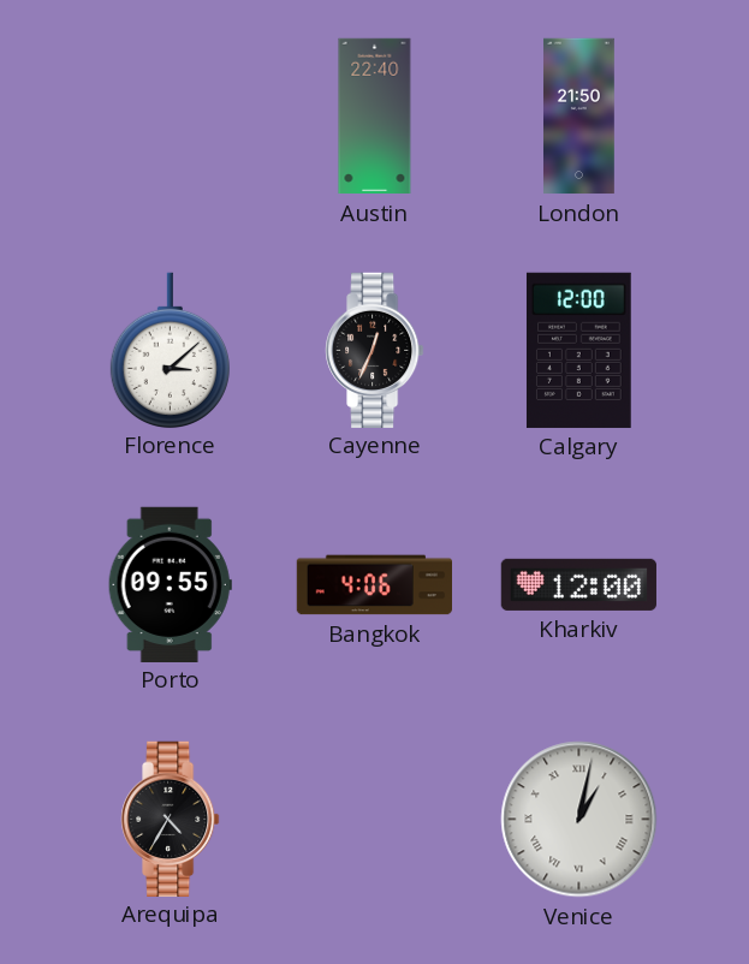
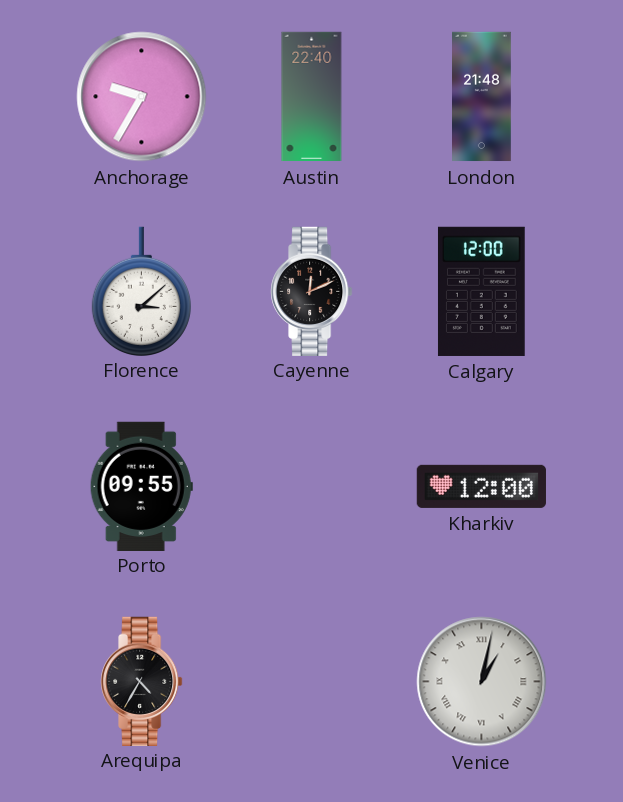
Anchorage: none -> 9:35
London: 21:50 -> 21:48
Cayenne: 12:34 -> 12:11
Bangkok: 4:06 -> none
